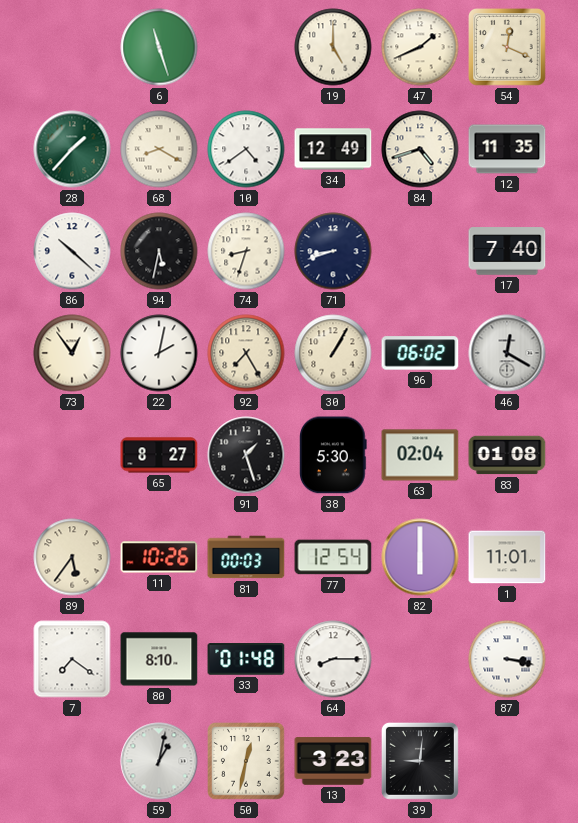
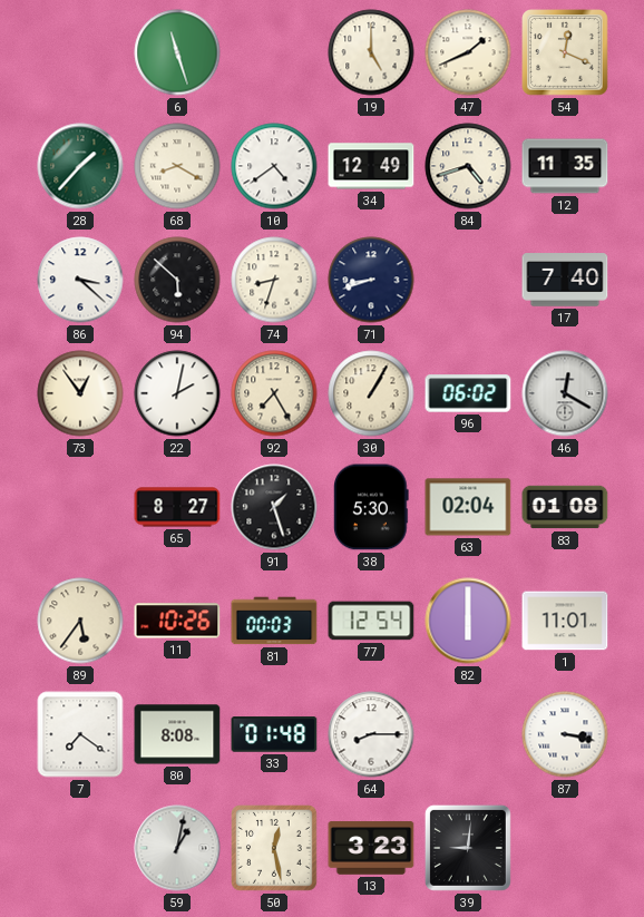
86: 10:22 -> 3:22
94: 5:32 -> 5:52
80: 8:10 -> 8:08
50: 12:32 -> 12:28
